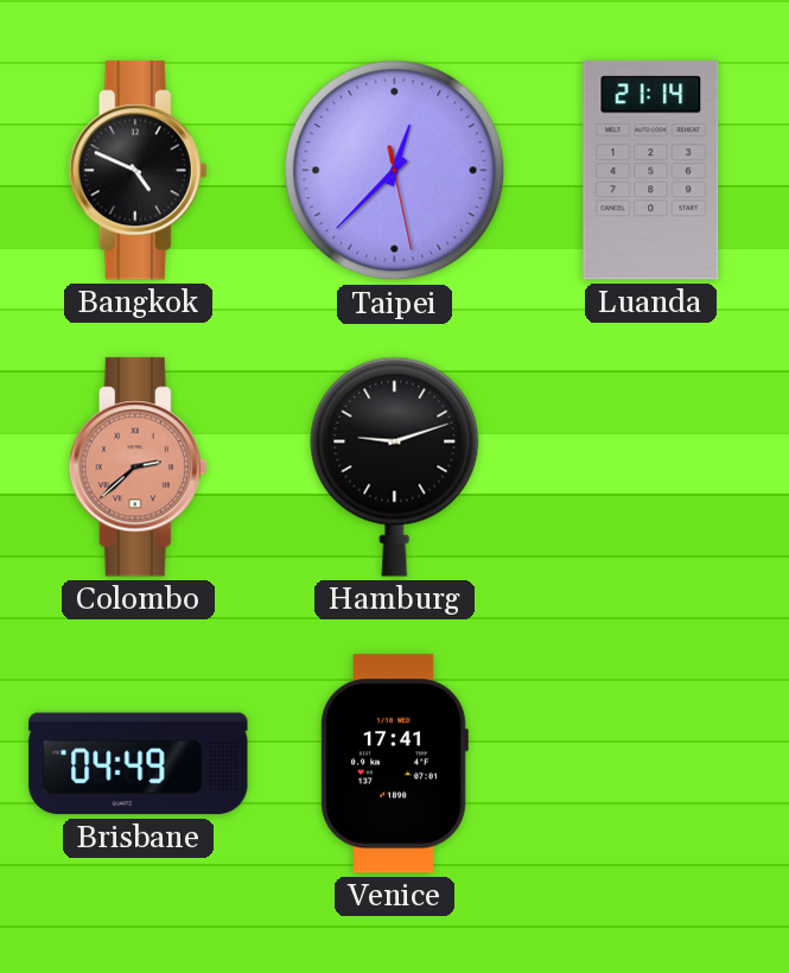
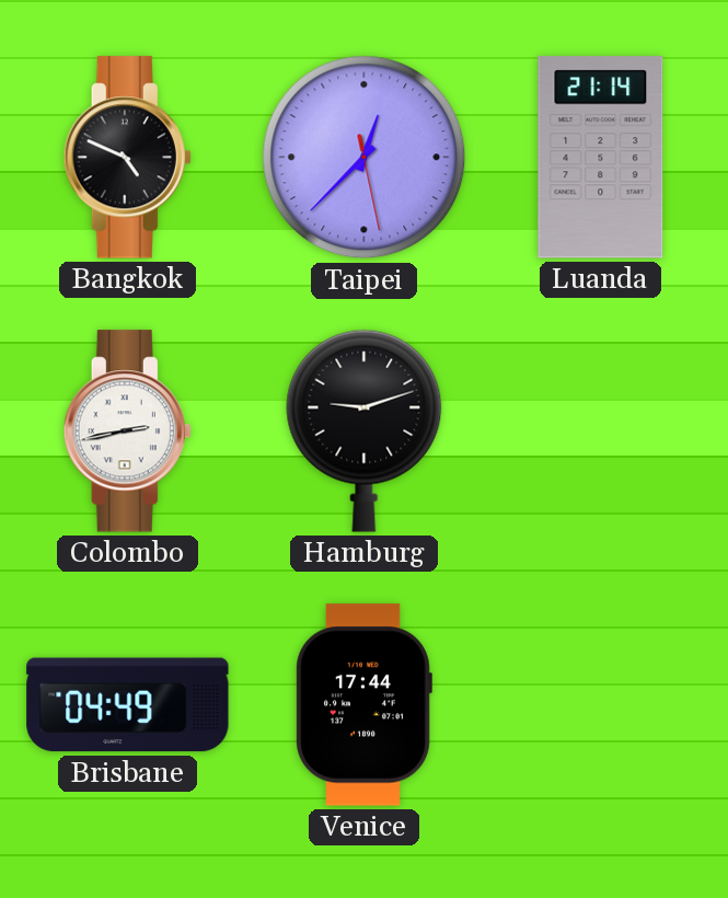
Colombo: 2:38 -> 2:43
Colombo dial: salmon -> white
Venice: 17:41 -> 17:44
